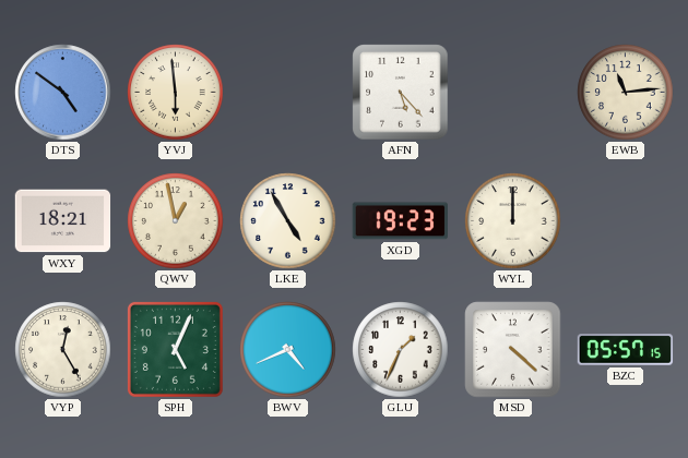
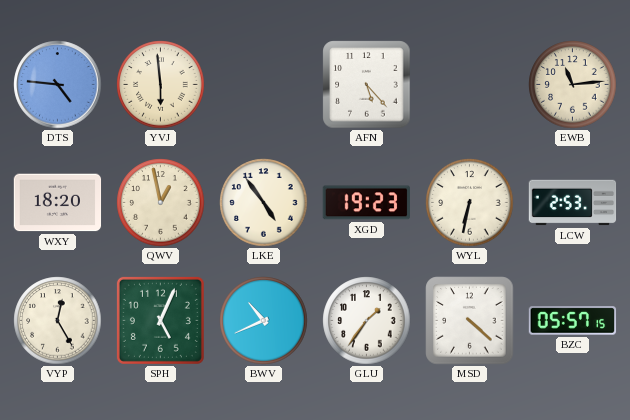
DTS: 4:51 -> 4:46
WXY: 18:21 -> 18:20
LKE: 4:55 -> 4:54
WYL: 12:00 -> 6:32
LCW: none -> 2:53
BWV: 4:41 -> 10:41
GLU: 1:34 -> 1:36
